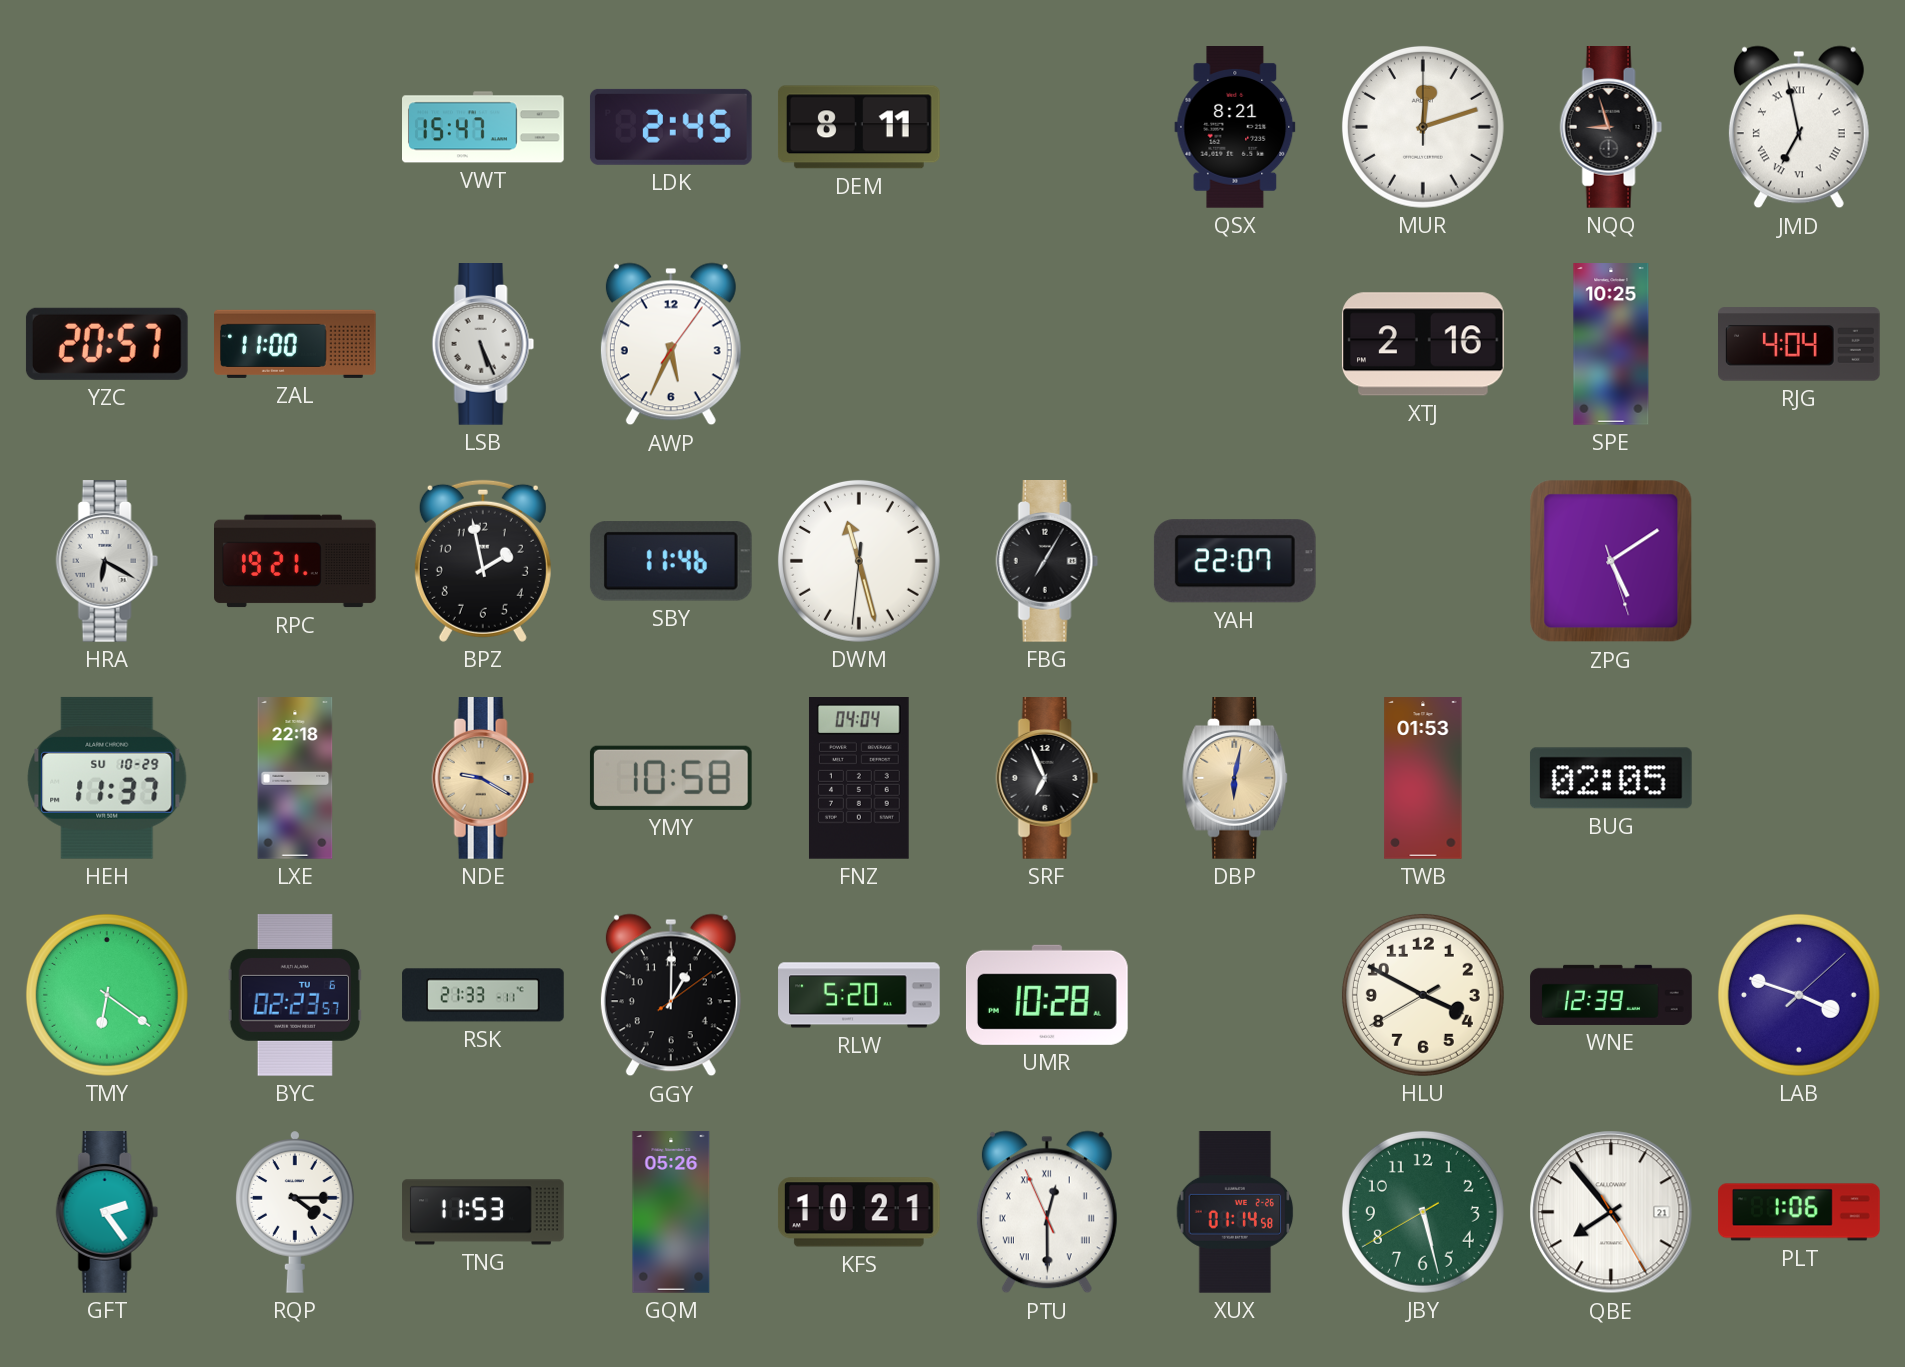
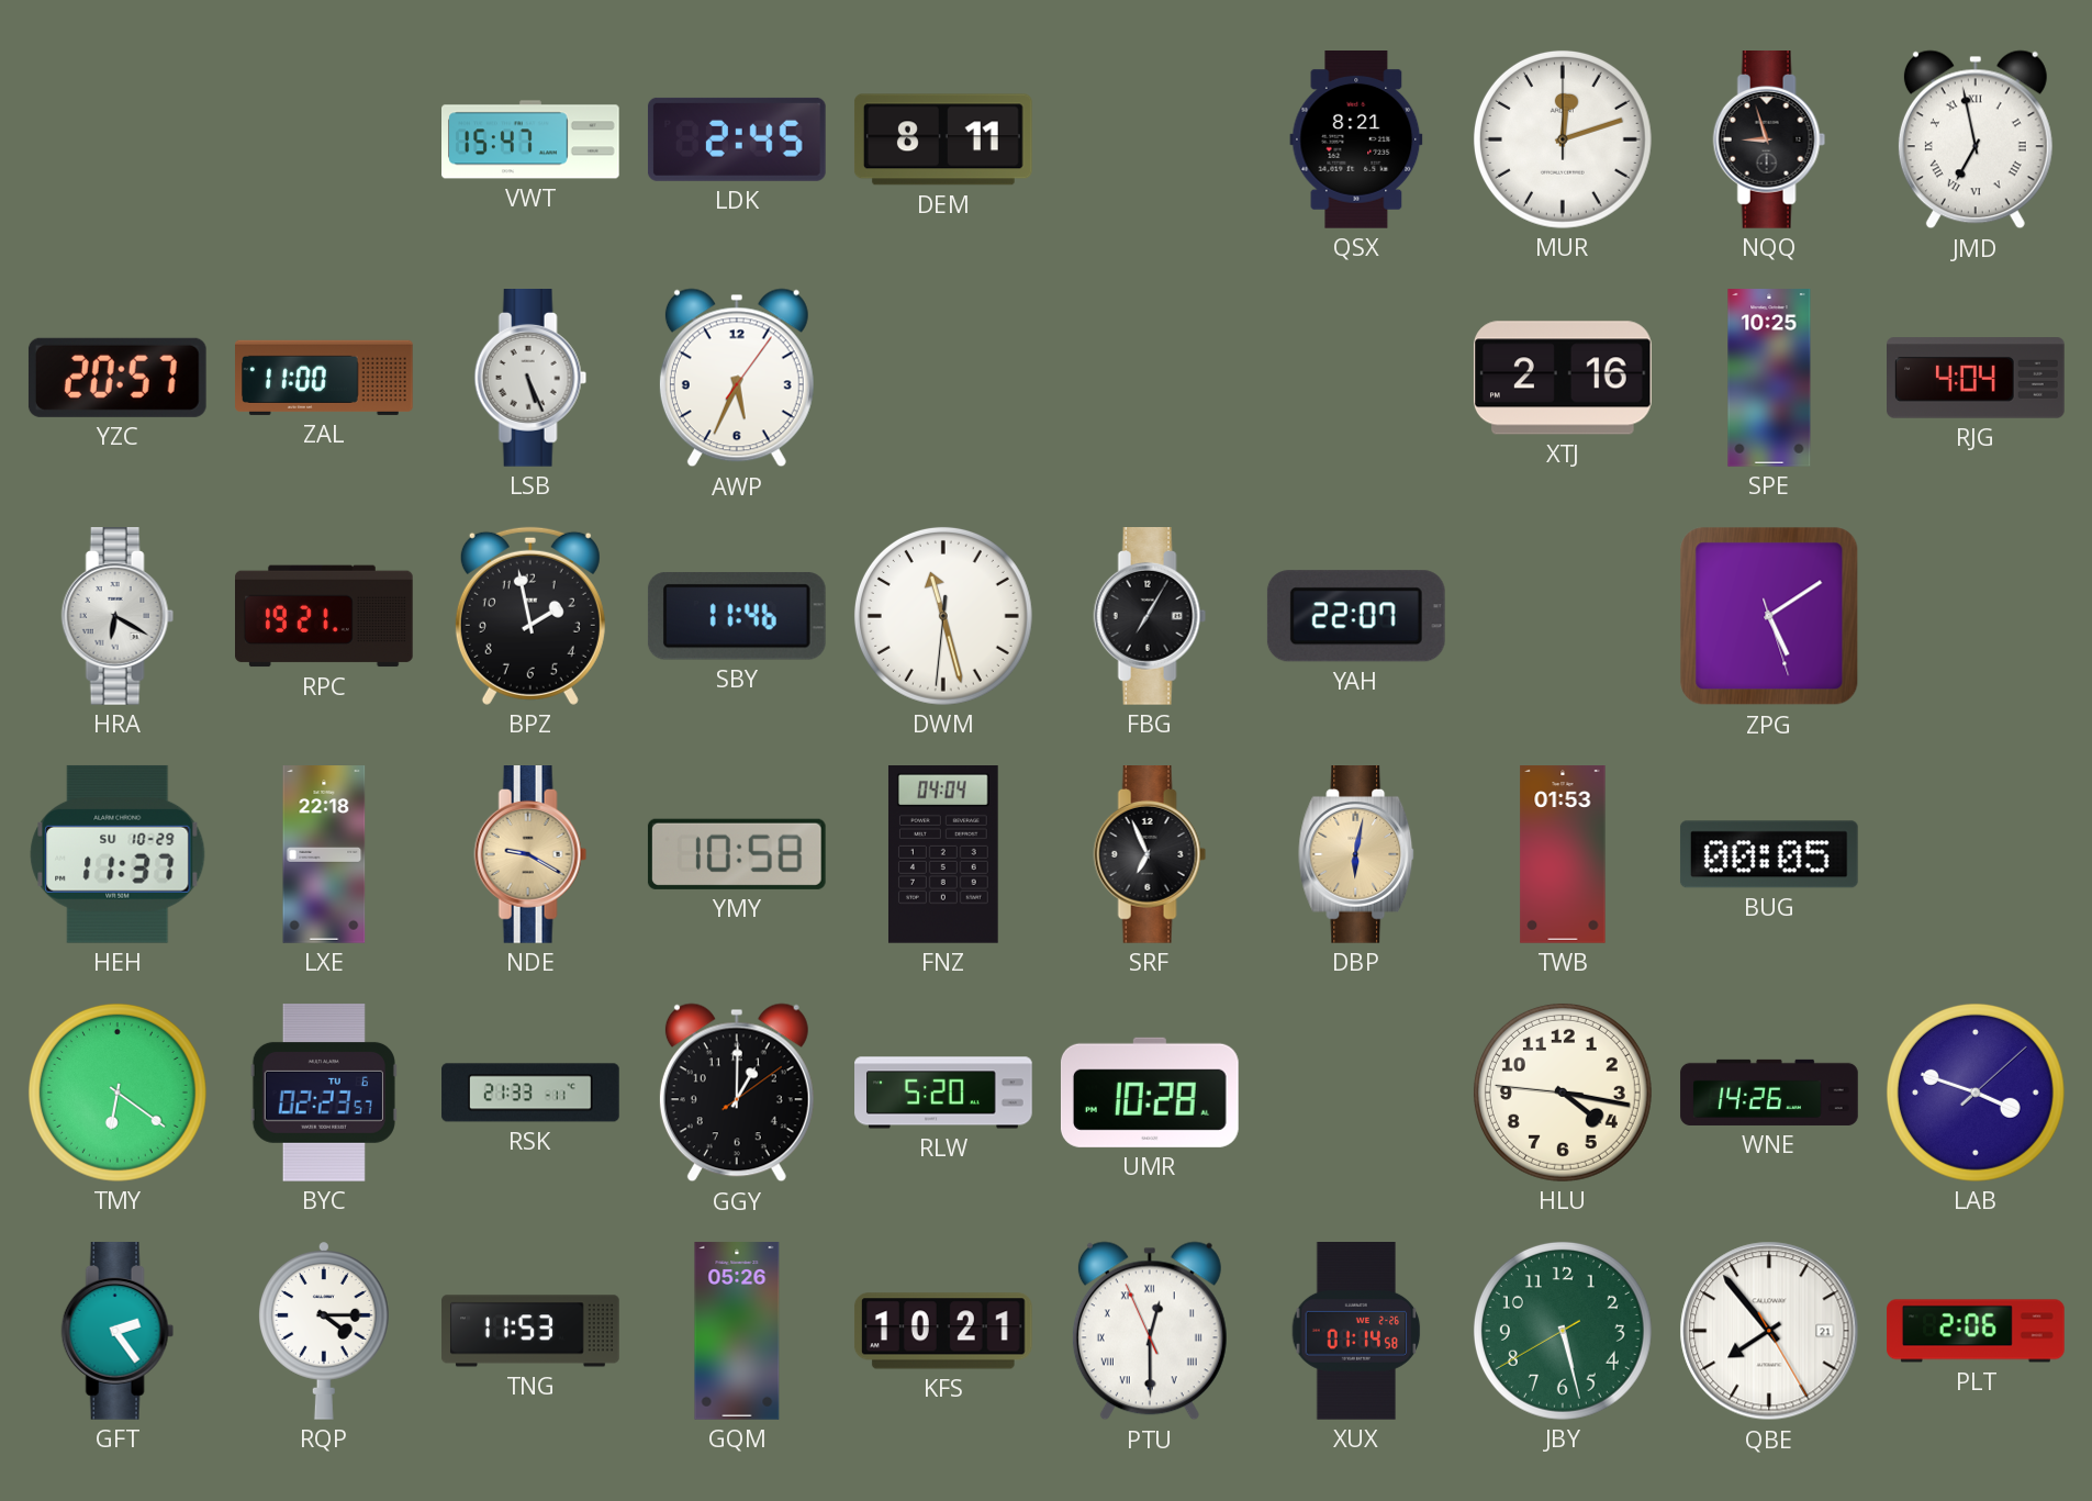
BUG: 02:05 -> 00:05
HLU: 3:49 -> 4:16
WNE: 12:39 -> 14:26
PLT: 1:06 -> 2:06
